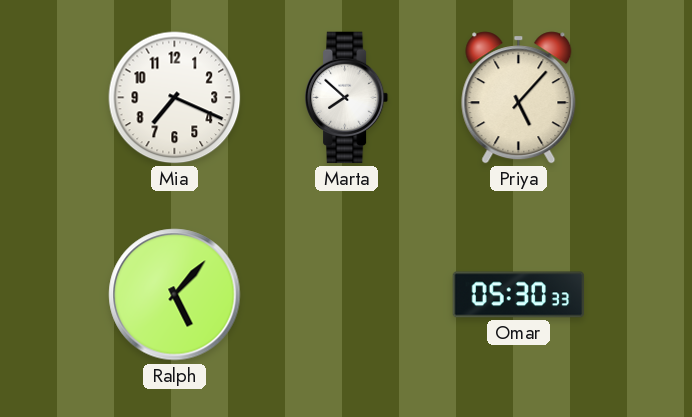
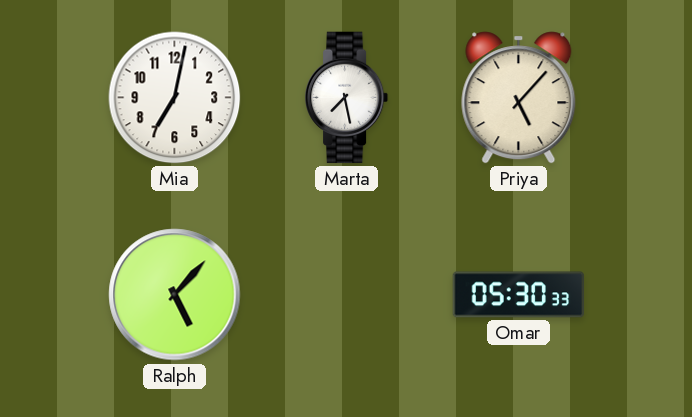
Mia: 7:19 -> 7:02
Marta: 7:52 -> 7:28
